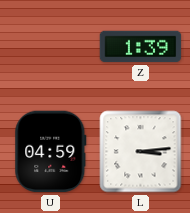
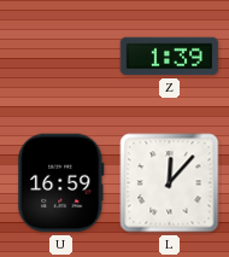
U: 04:59 -> 16:59
L: 3:14 -> 12:07
